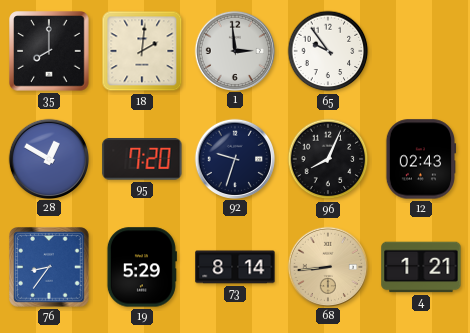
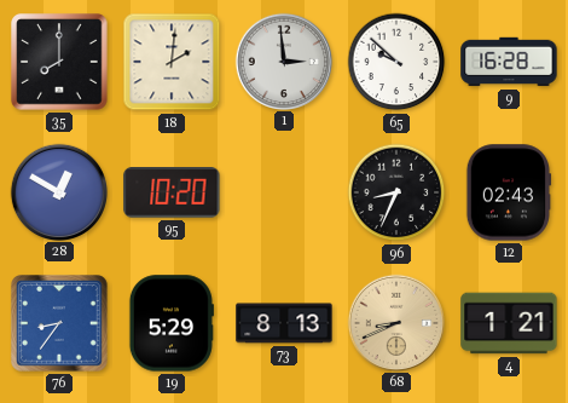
65: 9:54 -> 9:52
9: none -> 16:28
95: 7:20 -> 10:20
92: 9:33 -> none
96: 8:04 -> 8:34
73: 8:14 -> 8:13
68: 8:44 -> 8:41
